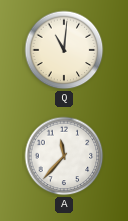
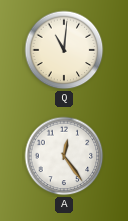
A: 11:37 -> 12:24
